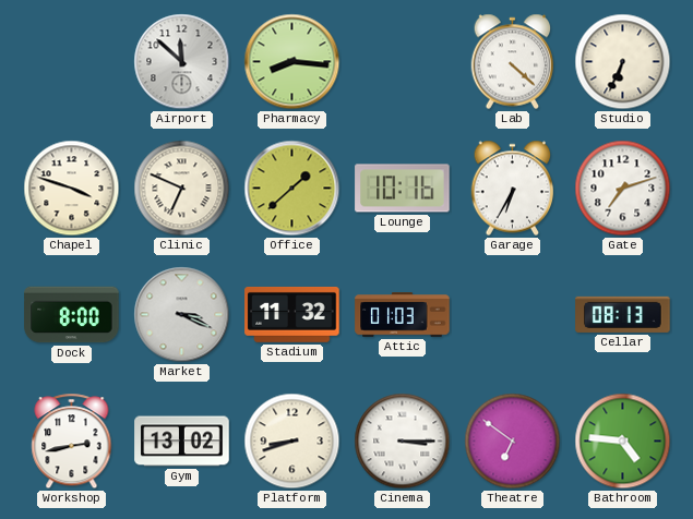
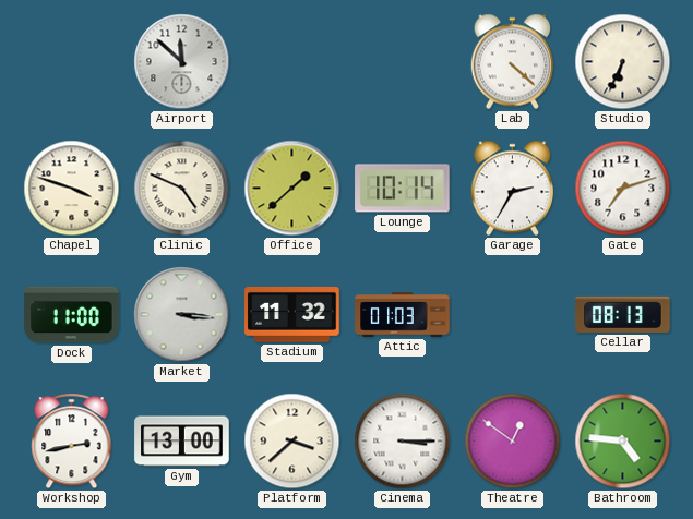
Pharmacy: 8:16 -> none
Clinic: 6:49 -> 4:49
Lounge: 10:16 -> 10:14
Garage: 6:35 -> 2:35
Dock: 8:00 -> 11:00
Market: 3:19 -> 3:16
Gym: 13:02 -> 13:00
Platform: 8:42 -> 3:38
Theatre: 6:51 -> 12:51
